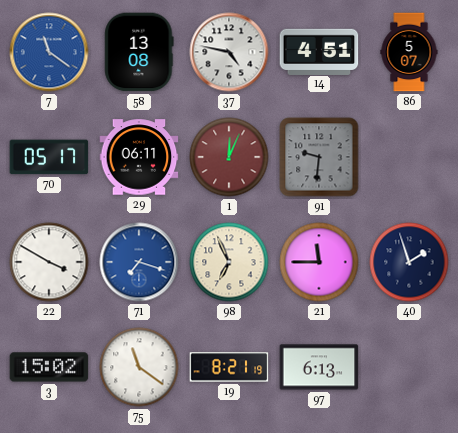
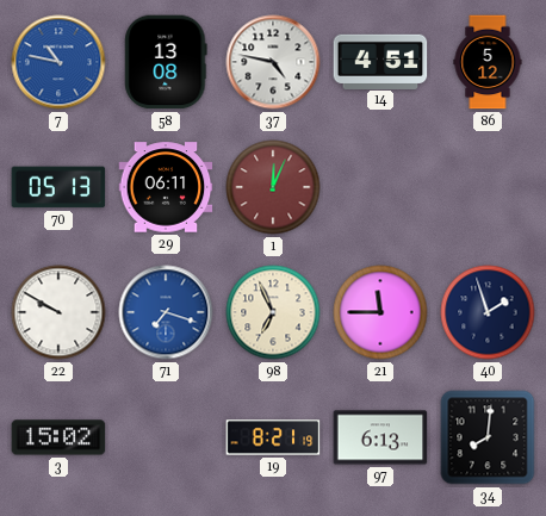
7: 11:21 -> 10:47
86: 5:07 -> 5:12
70: 05:17 -> 05:13
91: 9:31 -> none
22: 3:50 -> 9:50
75: 11:21 -> none
34: none -> 8:01
